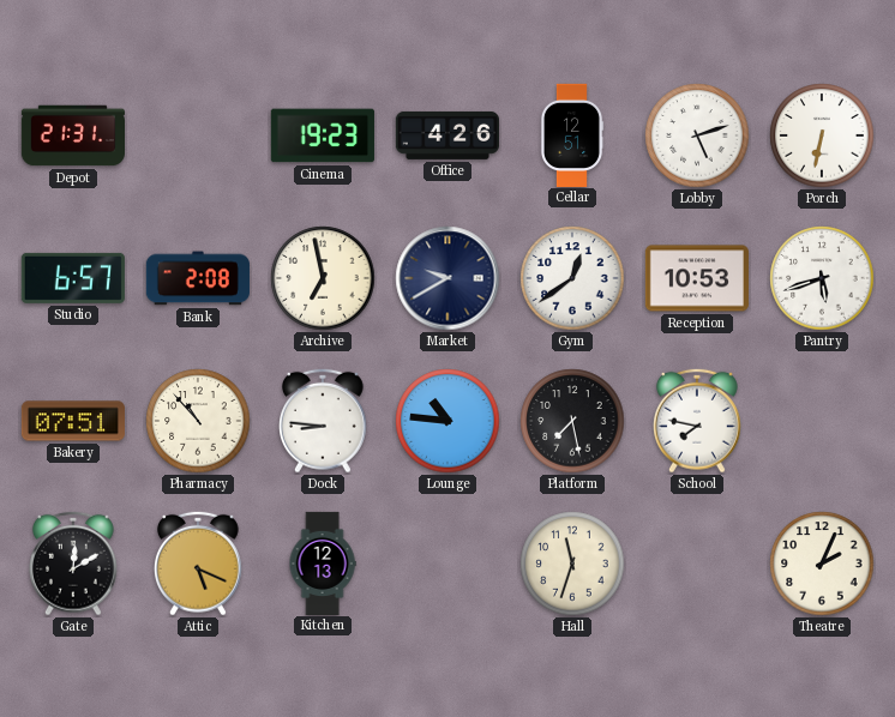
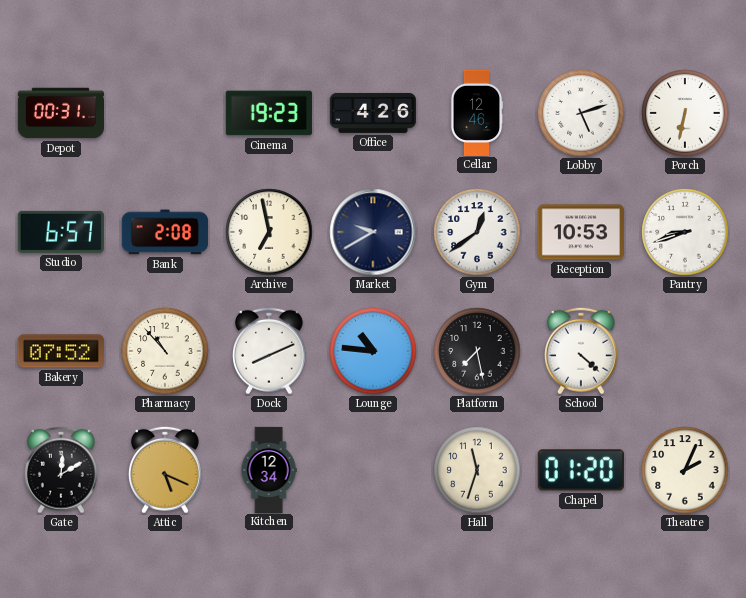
Depot: 21:31 -> 00:31
Cellar: 12:51 -> 12:46
Pantry: 5:42 -> 8:42
Bakery: 07:51 -> 07:52
Dock: 8:46 -> 8:11
School: 7:47 -> 4:22
Kitchen: 12:13 -> 12:34
Chapel: none -> 01:20
